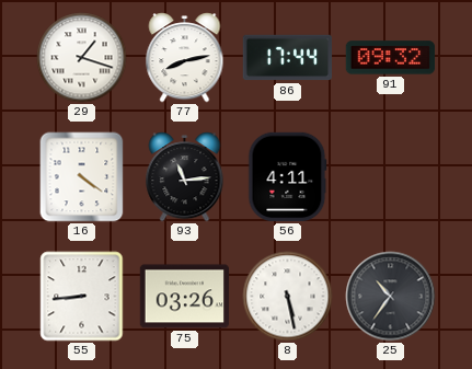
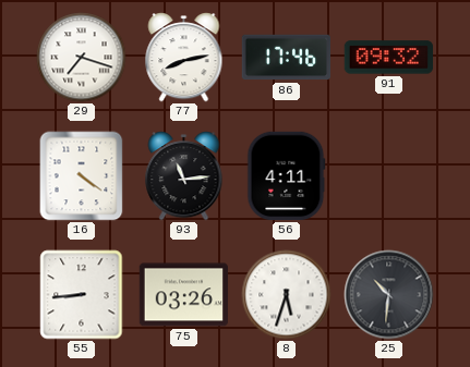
29: 1:18 -> 7:18
86: 17:44 -> 17:46
8: 5:28 -> 5:33
25: 10:36 -> 10:31
